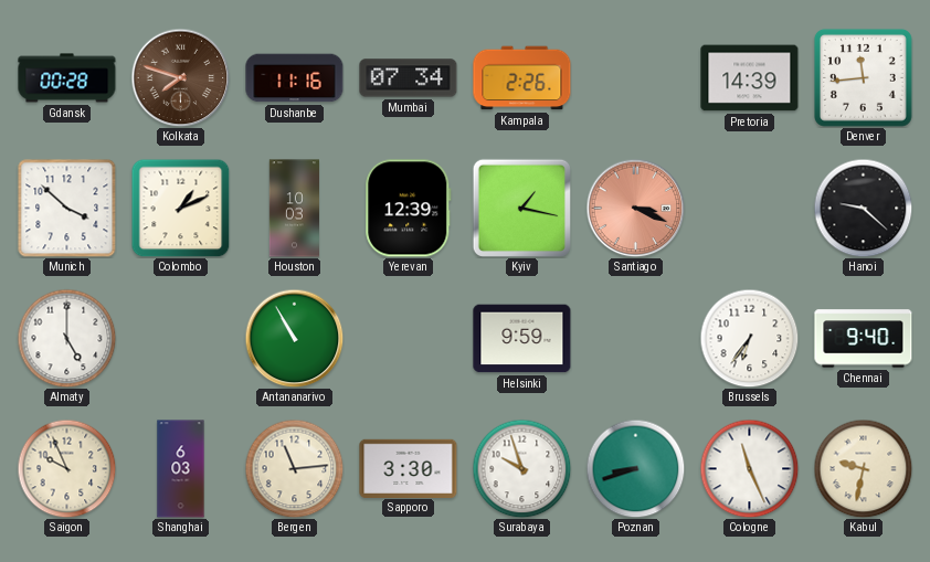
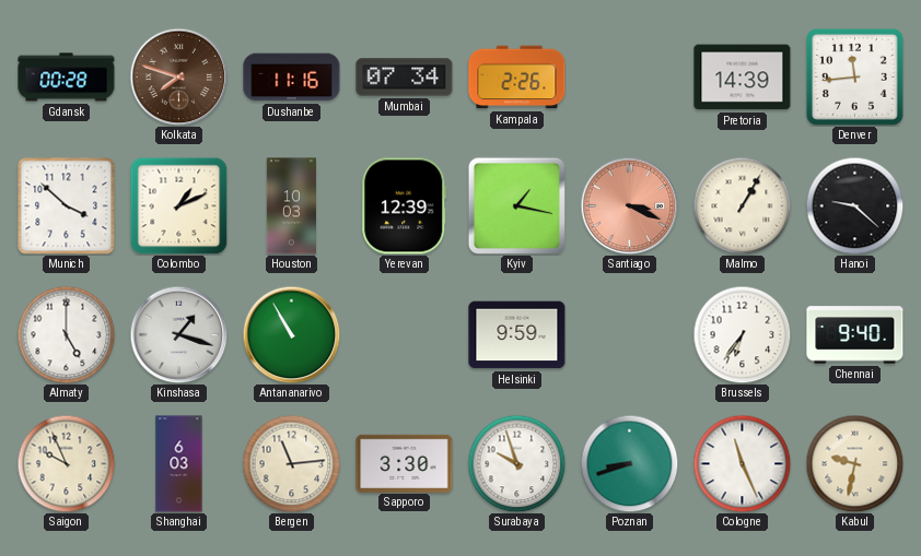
Malmo: none -> 1:05
Kinshasa: none -> 1:18
